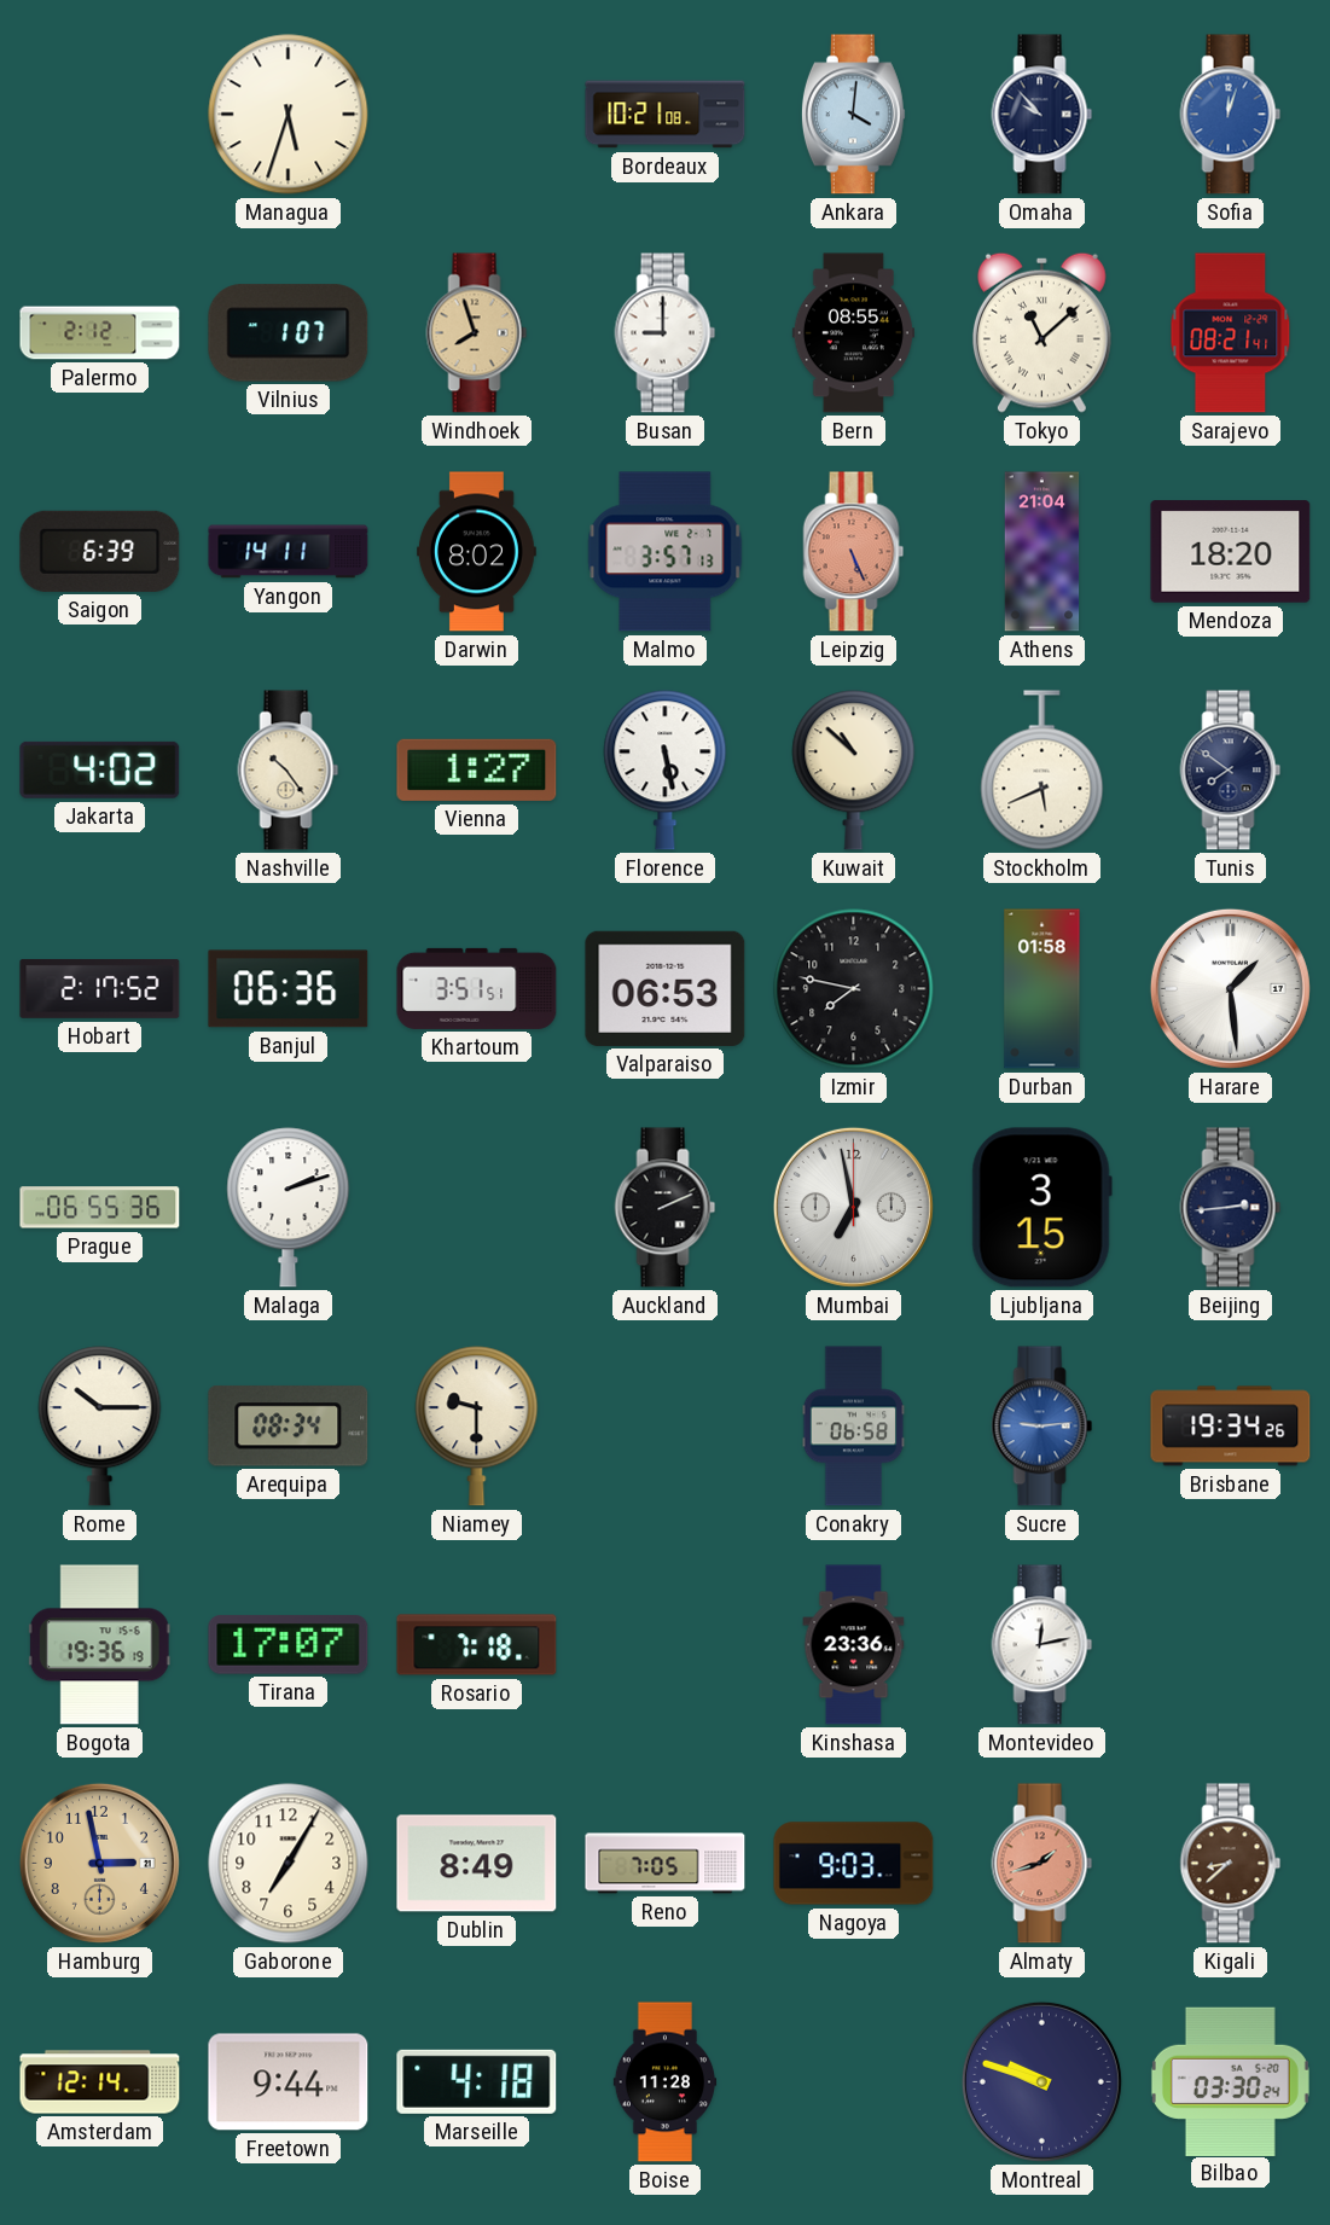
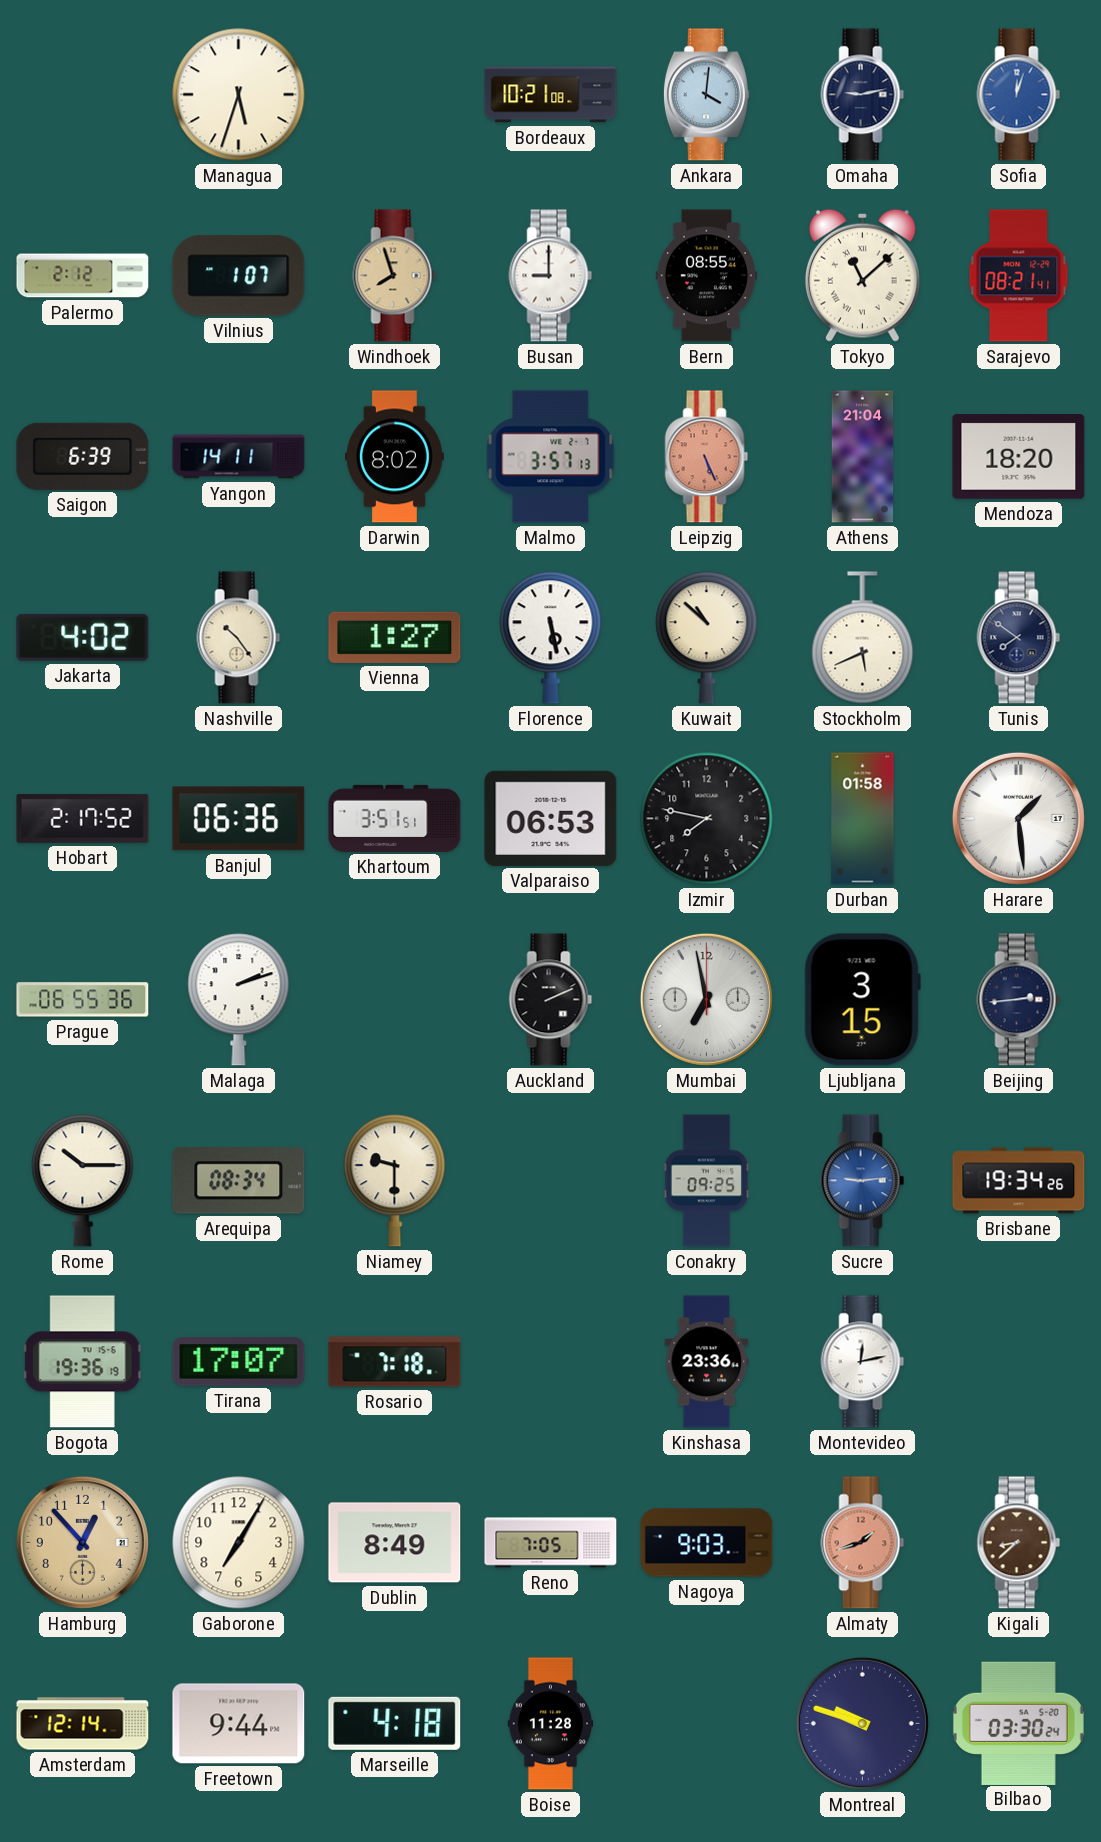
Omaha: 9:53 -> 9:13
Conakry: 06:58 -> 09:25
Hamburg: 2:58 -> 12:53
